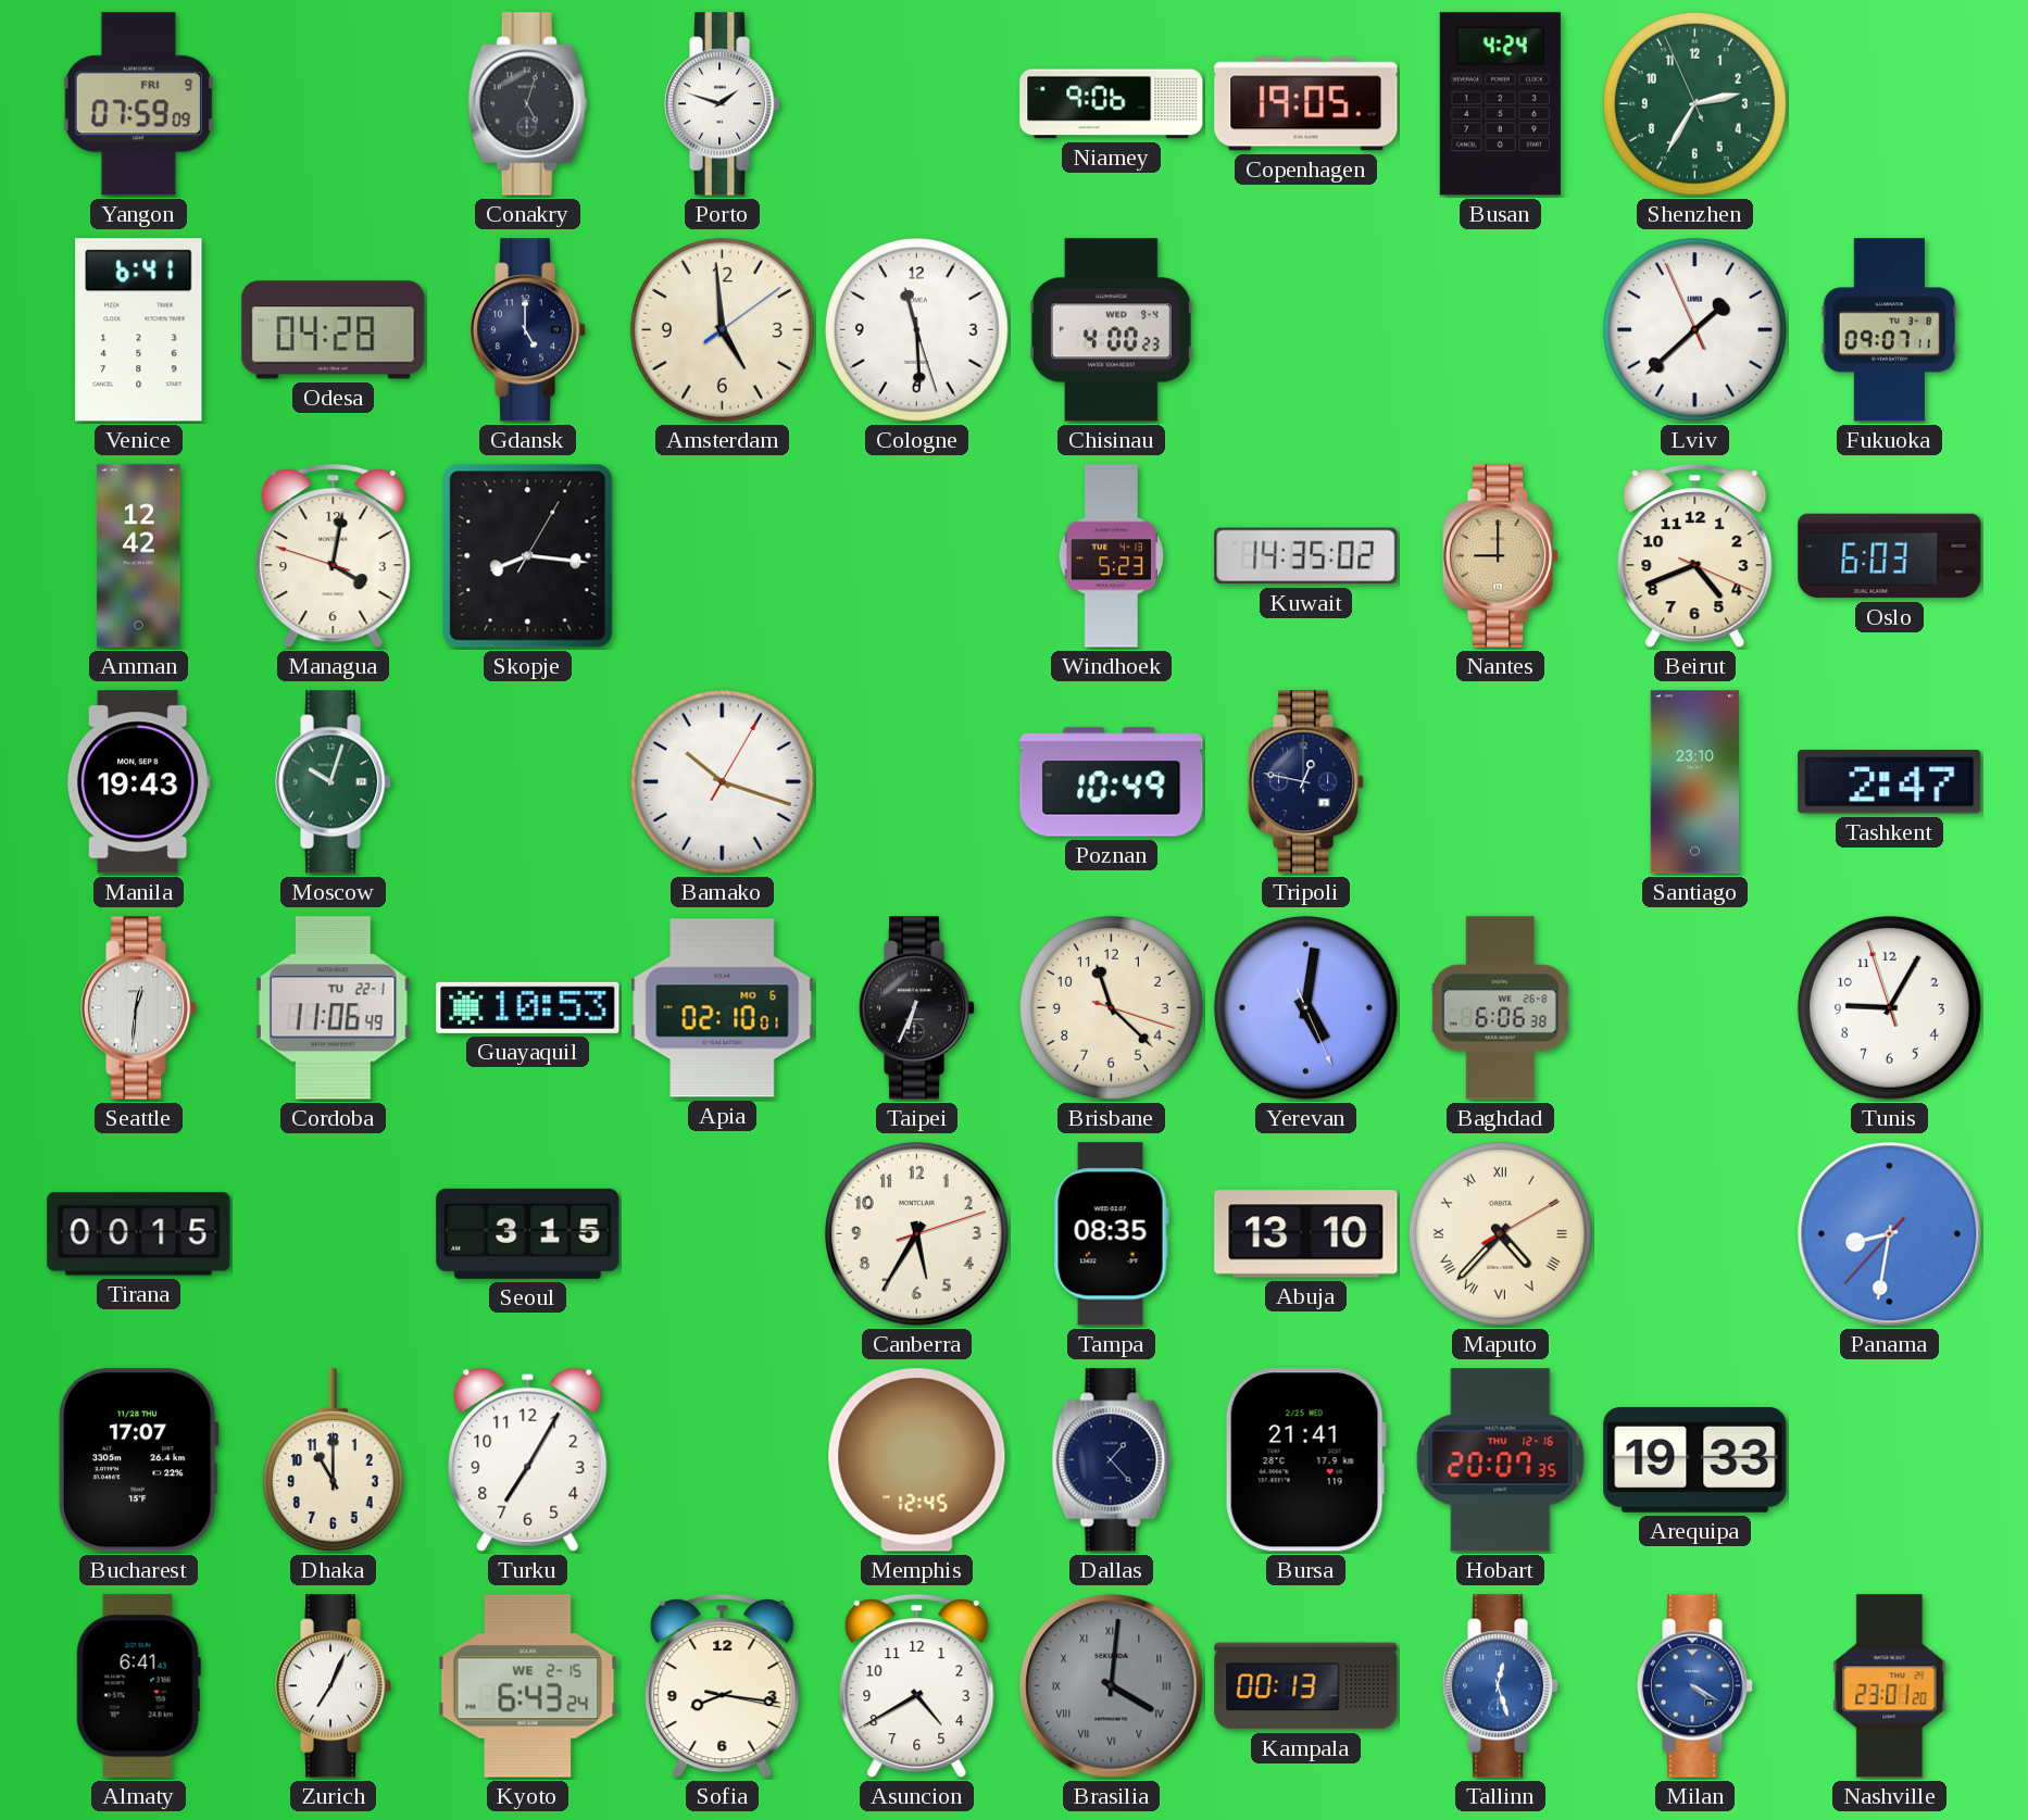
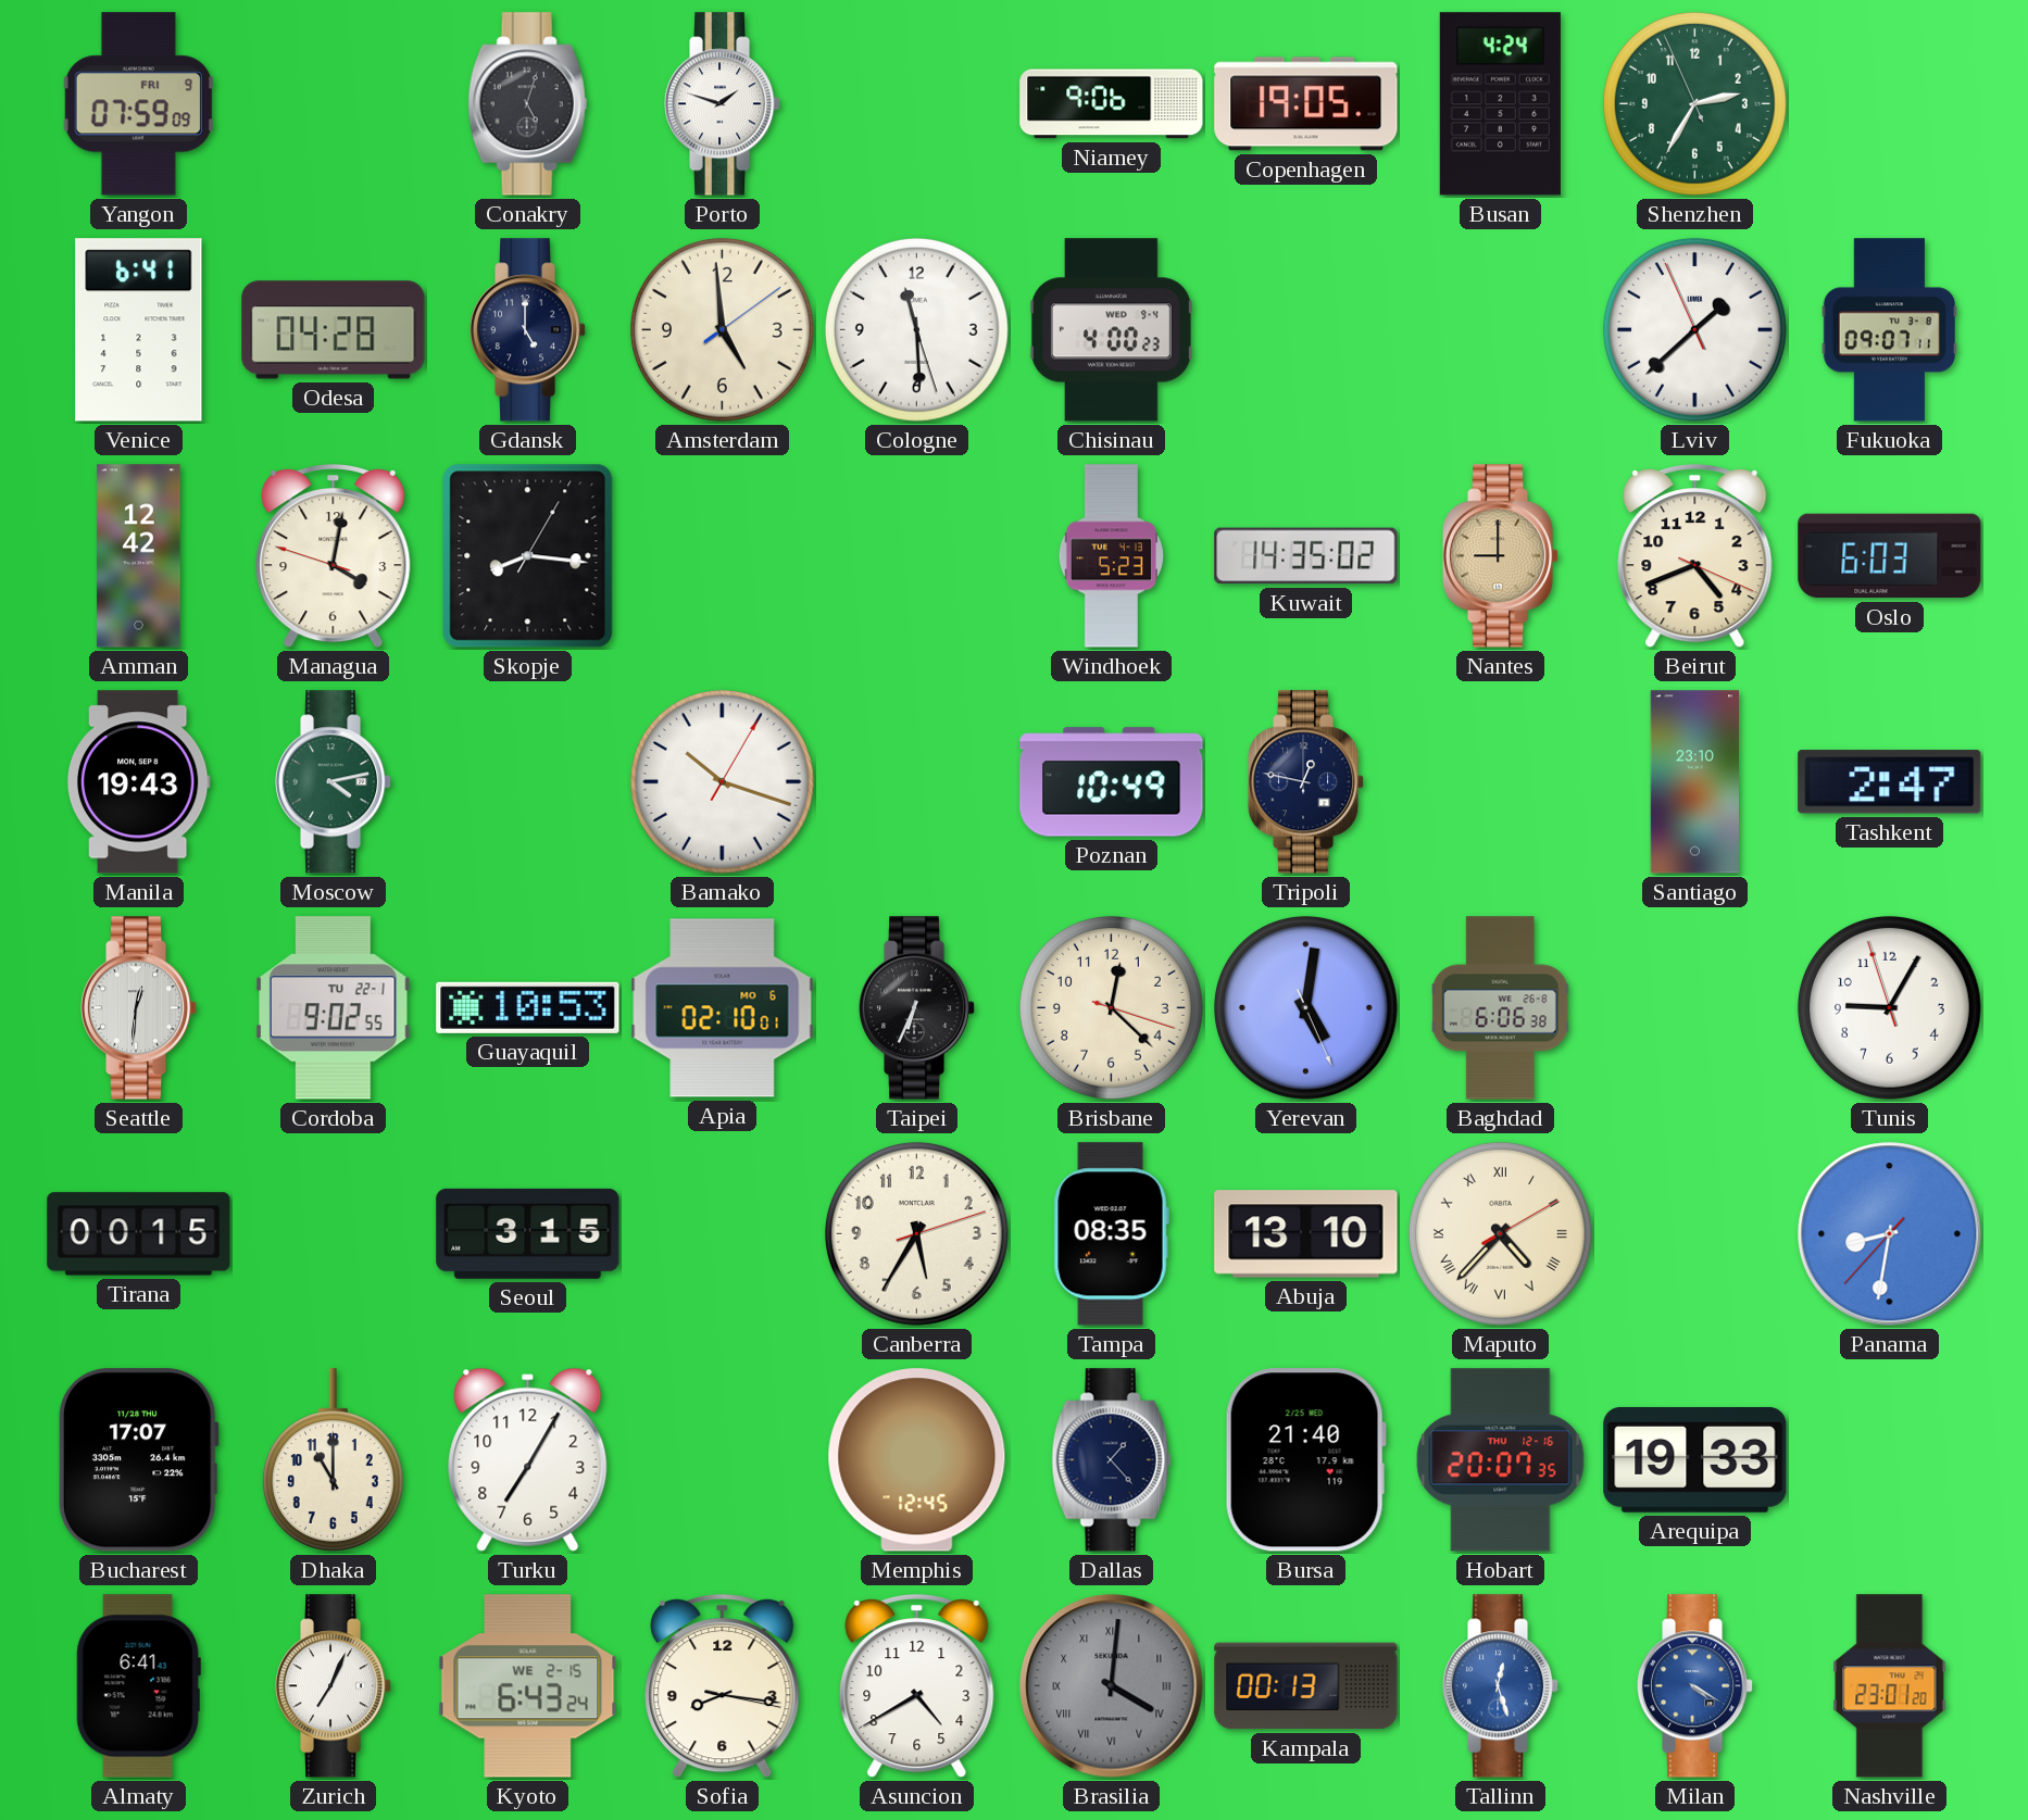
Moscow: 10:03 -> 4:13
Cordoba: 11:06 -> 9:02
Brisbane: 11:22 -> 12:22
Bursa: 21:41 -> 21:40
